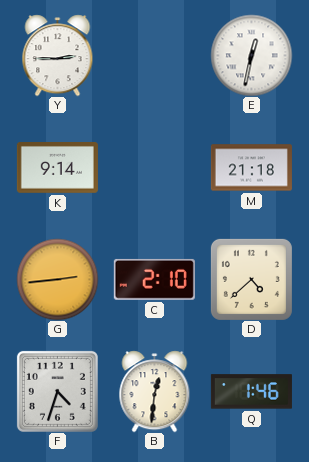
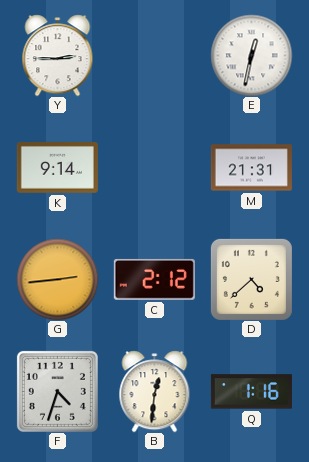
M: 21:18 -> 21:31
C: 2:10 -> 2:12
Q: 1:46 -> 1:16
